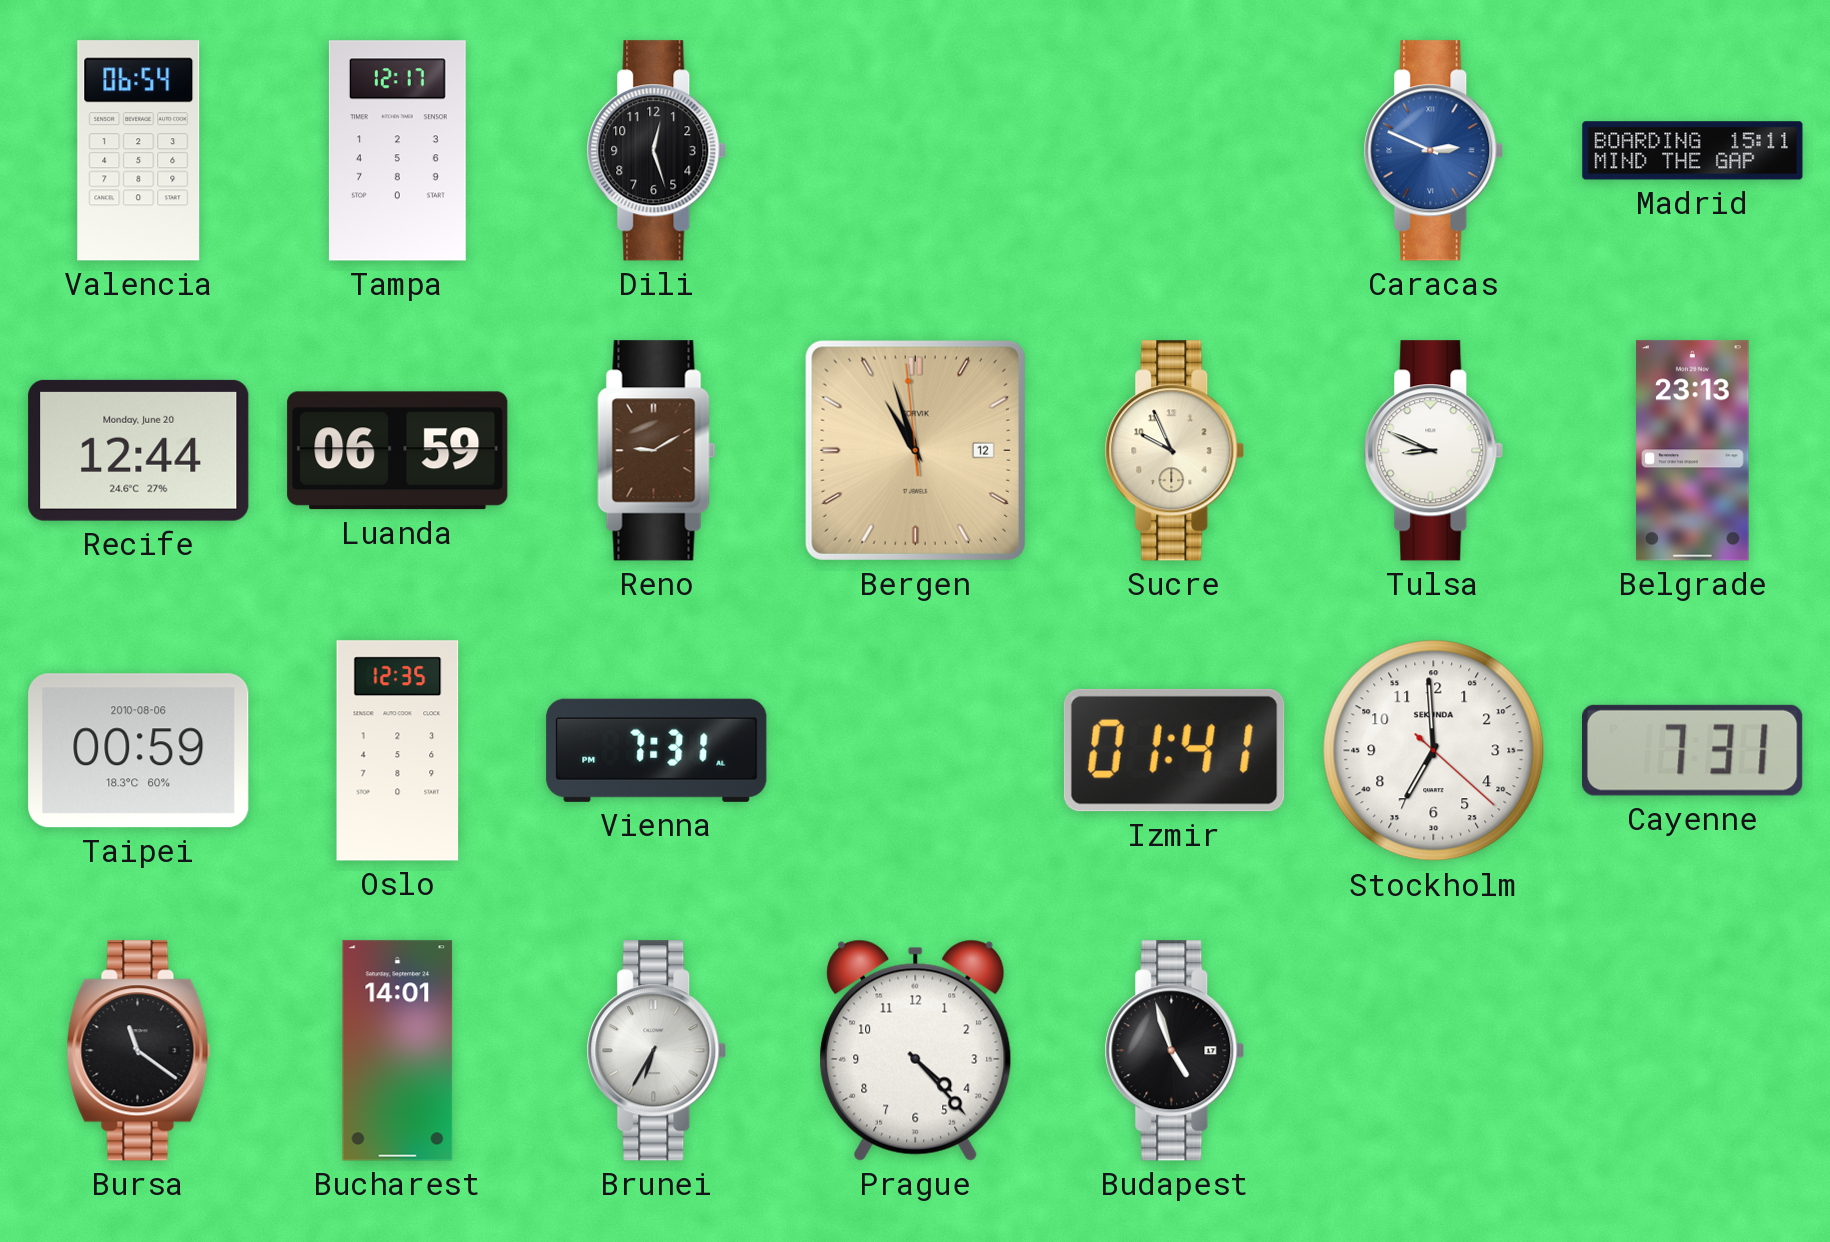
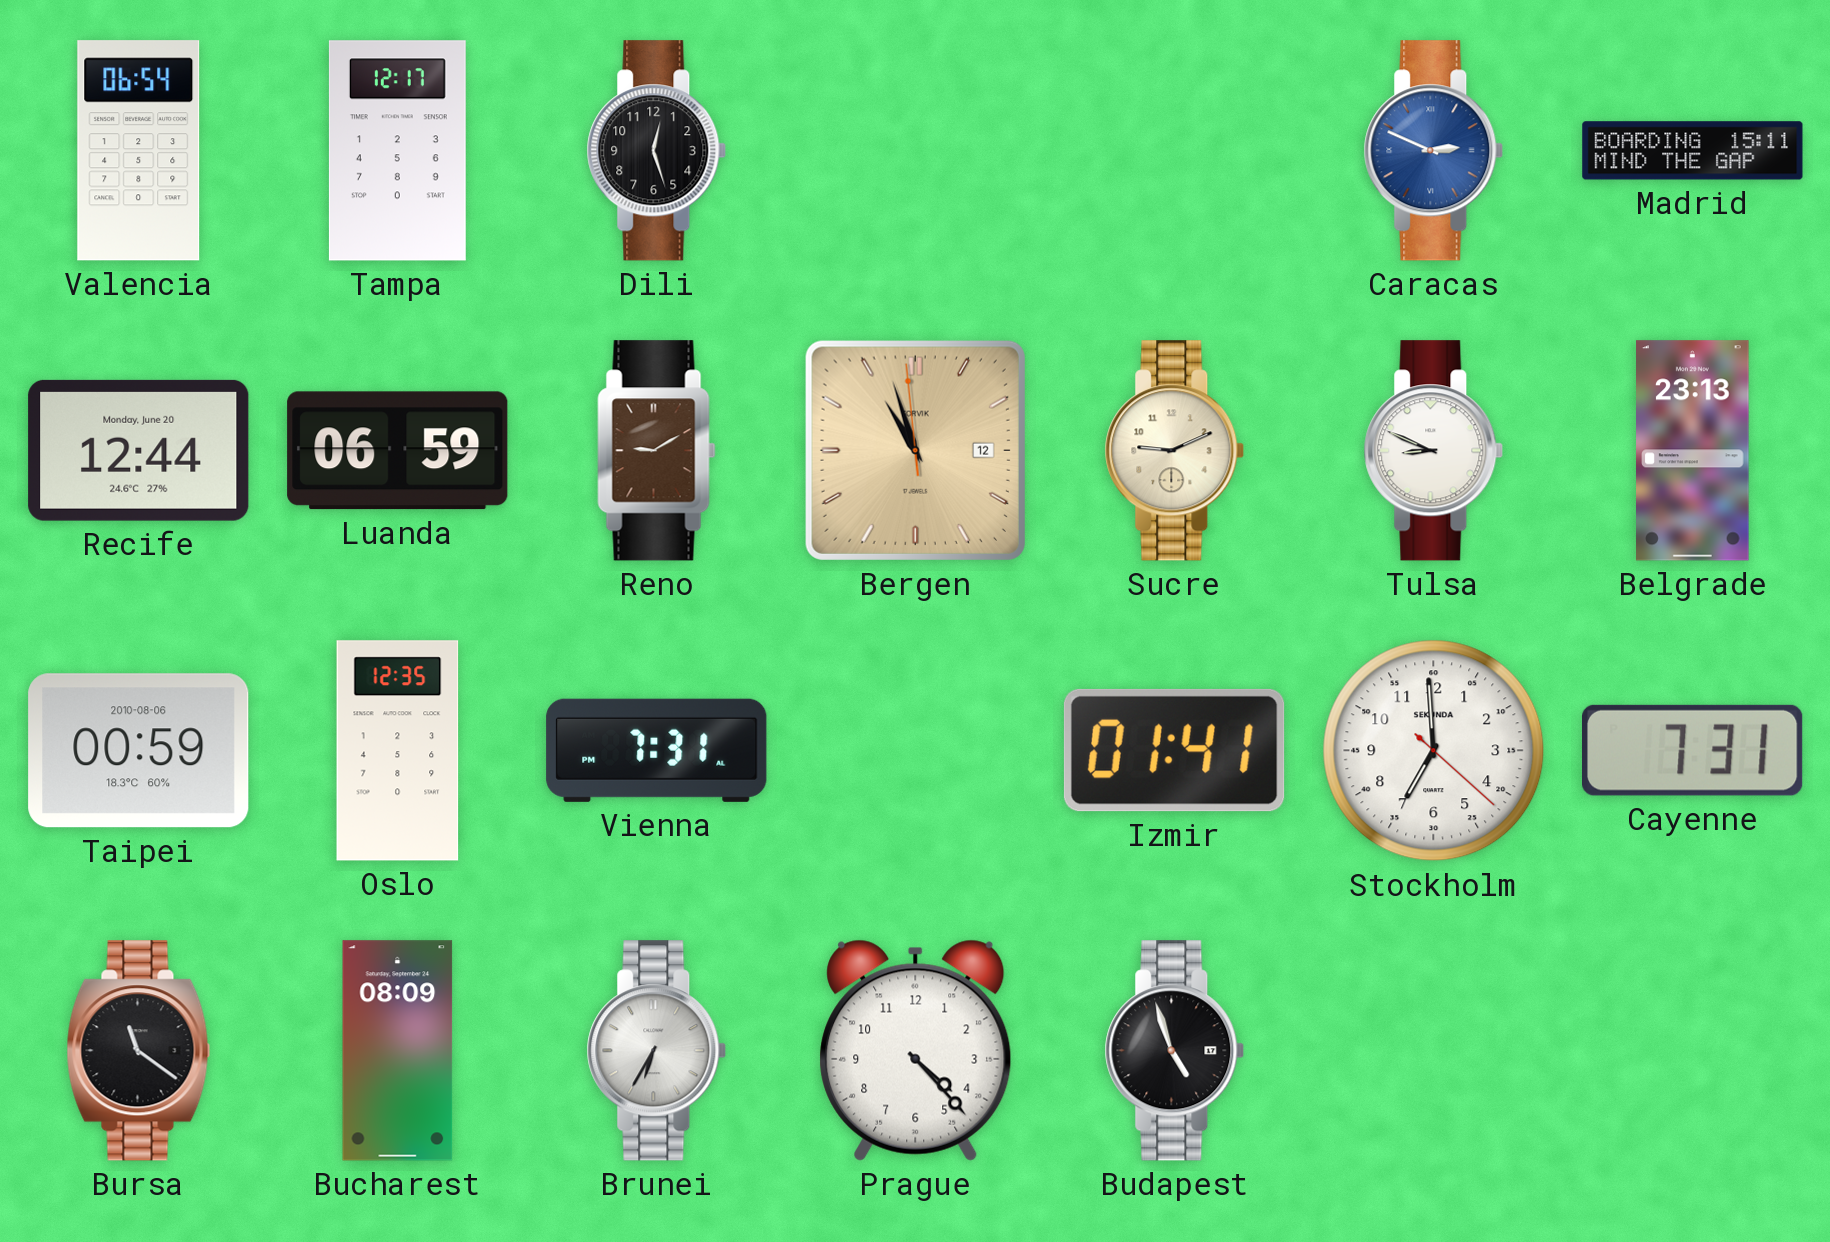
Sucre: 9:56 -> 9:11
Bucharest: 14:01 -> 08:09
